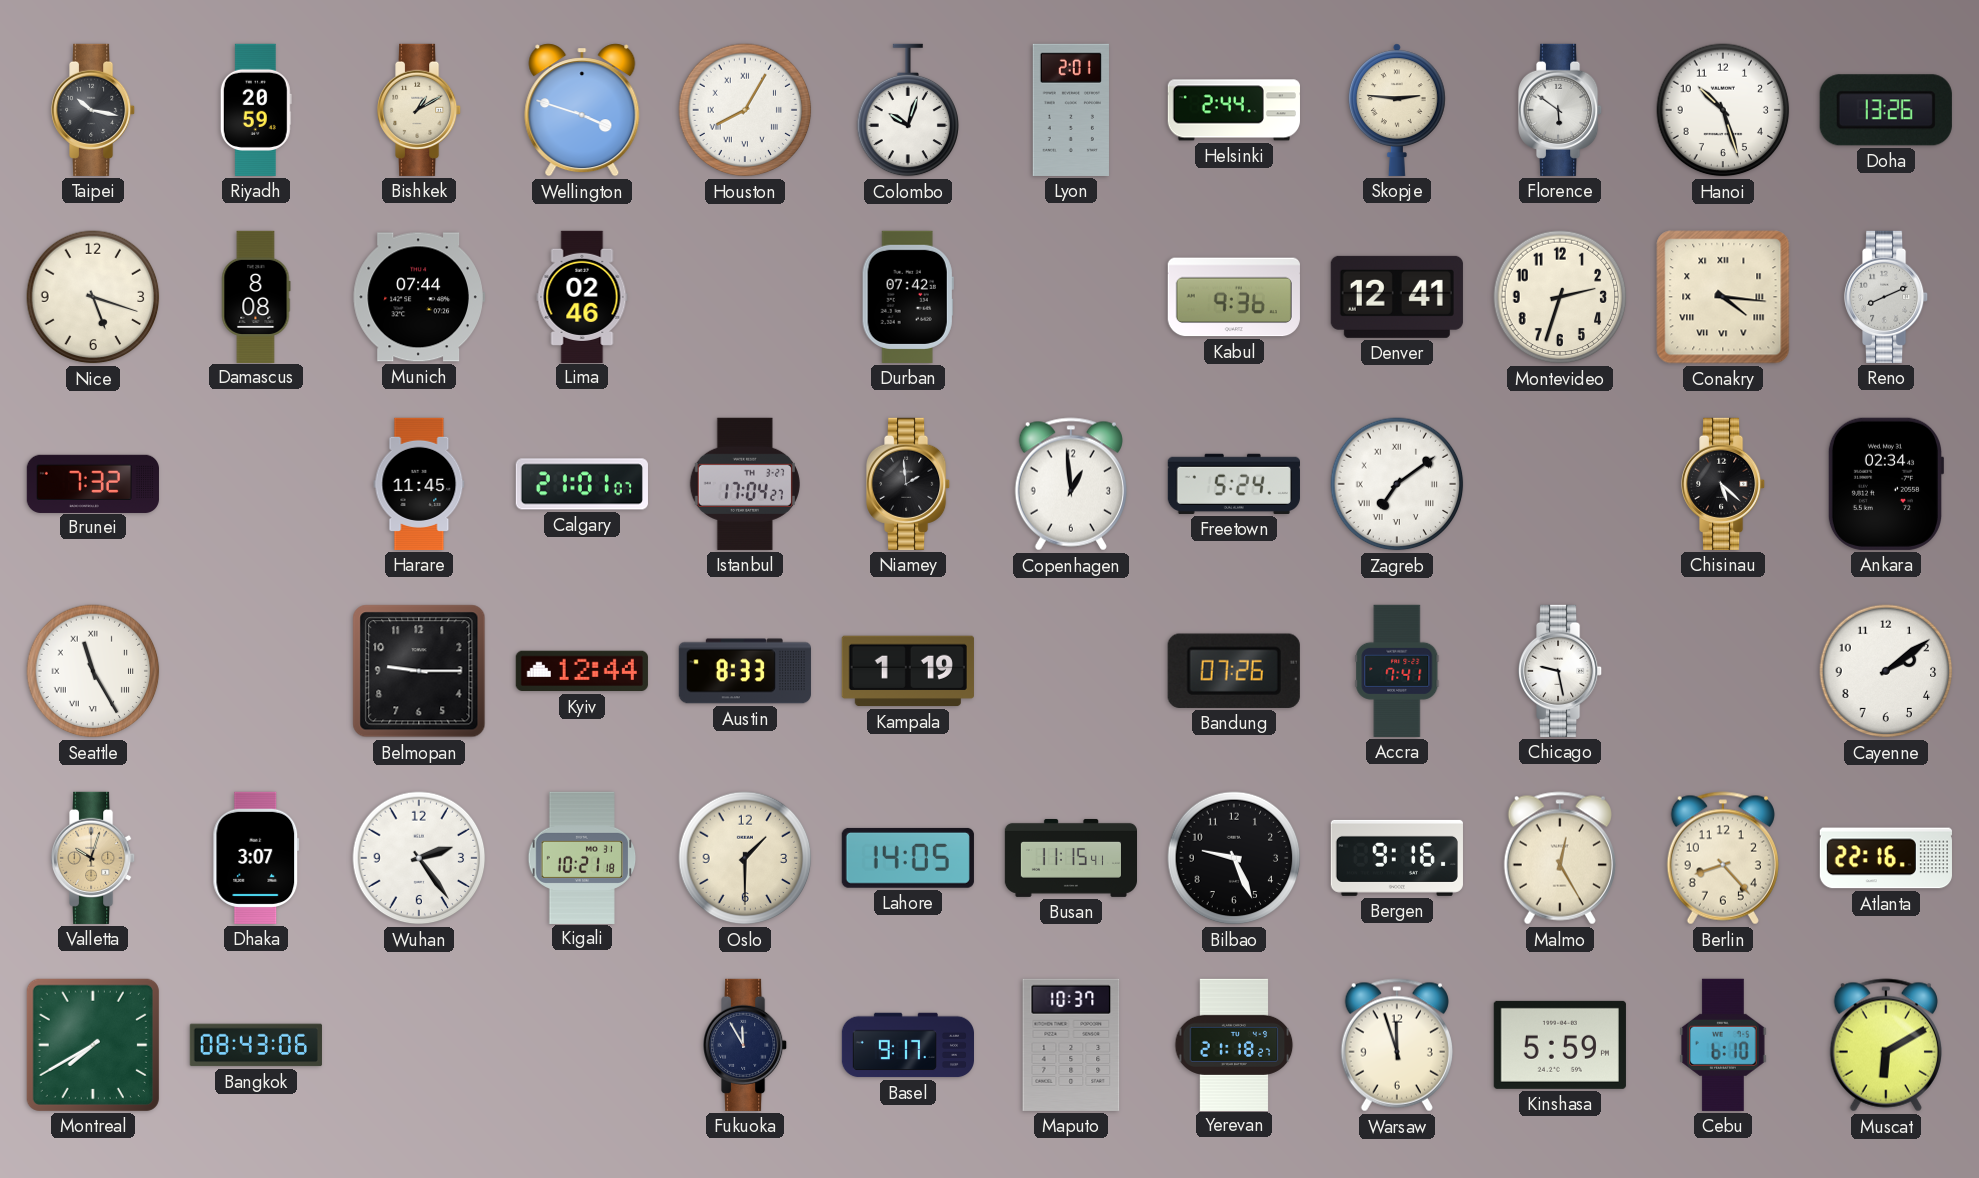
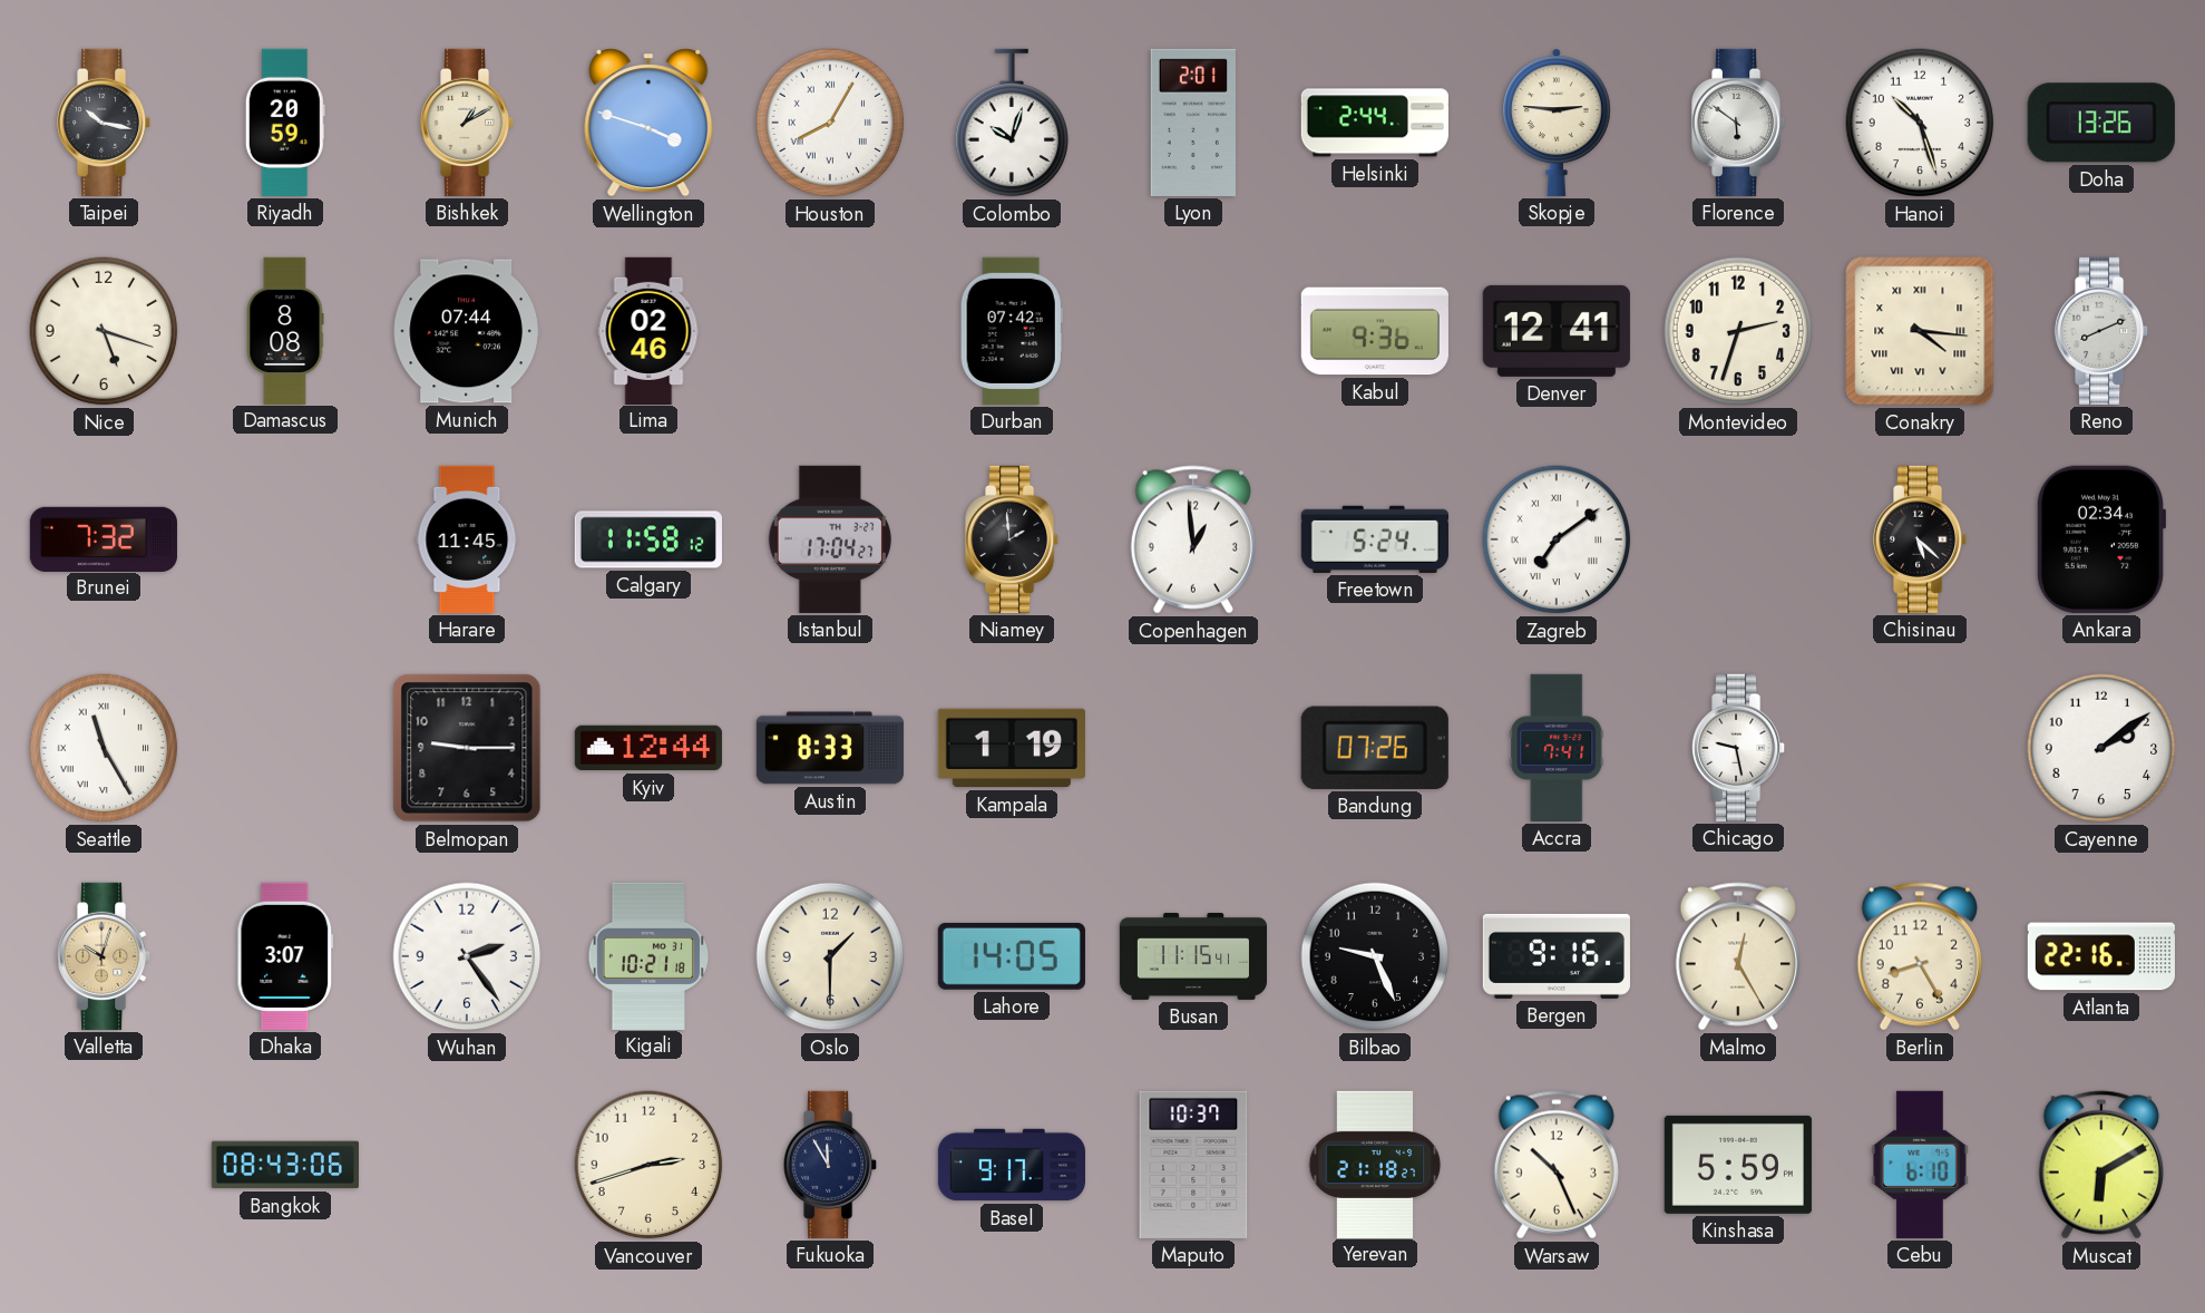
Calgary: 21:01 -> 11:58
Berlin: 8:23 -> 8:25
Montreal: 7:40 -> none
Vancouver: none -> 2:42
Warsaw: 11:57 -> 10:26
